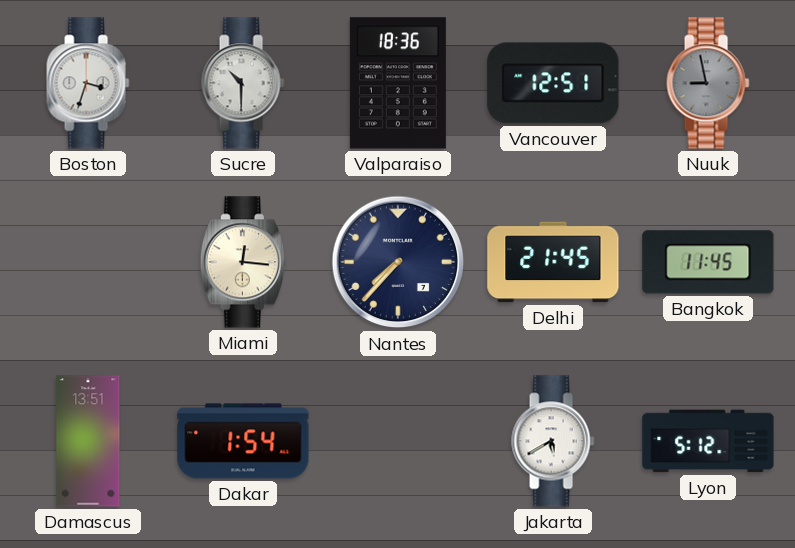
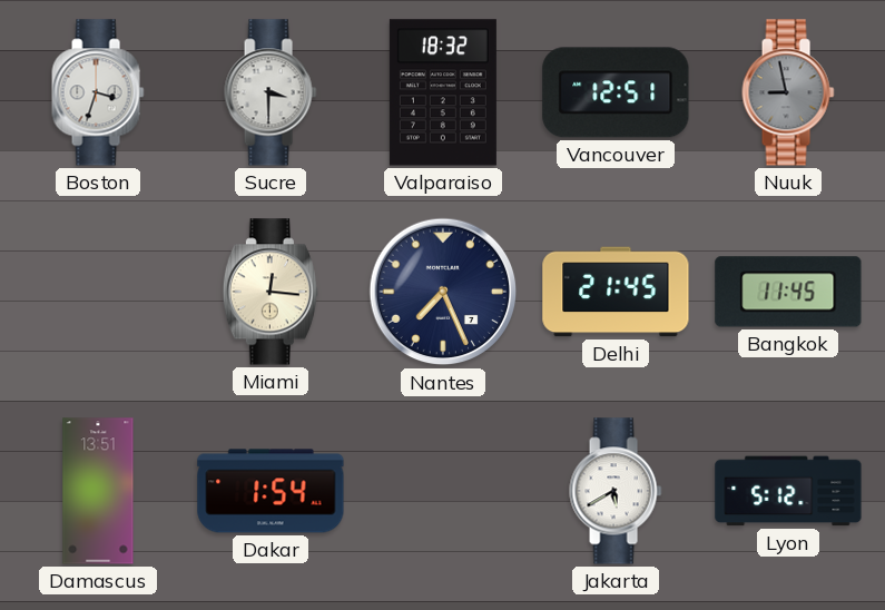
Sucre: 10:30 -> 3:30
Valparaiso: 18:36 -> 18:32
Nantes: 7:37 -> 7:26
